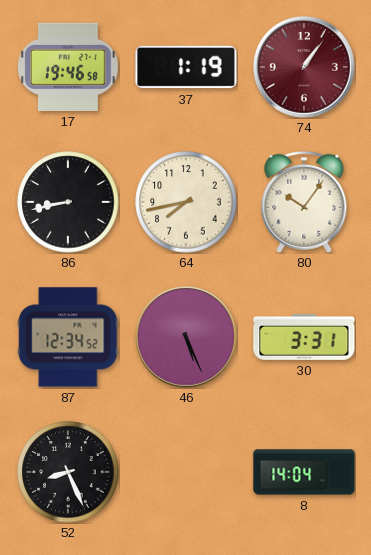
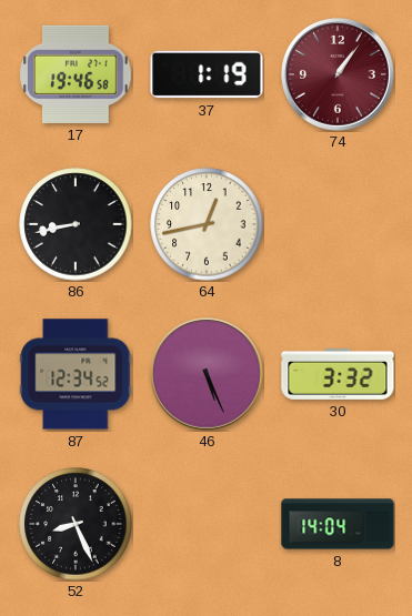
64: 7:43 -> 12:43
80: 10:06 -> none
30: 3:31 -> 3:32
